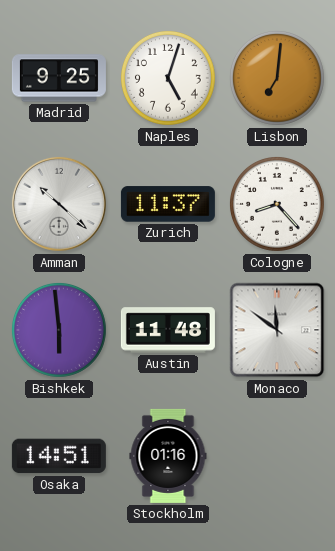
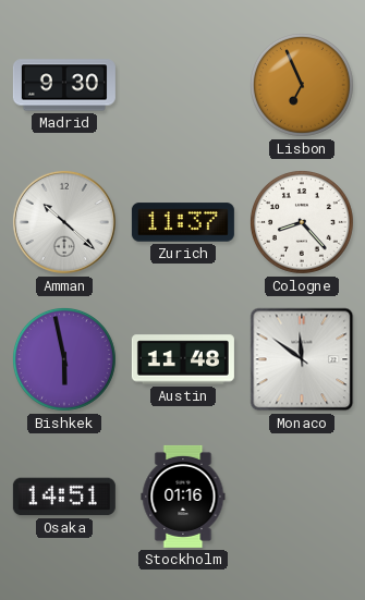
Madrid: 9:25 -> 9:30
Naples: 5:03 -> none
Lisbon: 7:01 -> 6:56
Bishkek: 5:59 -> 5:58
